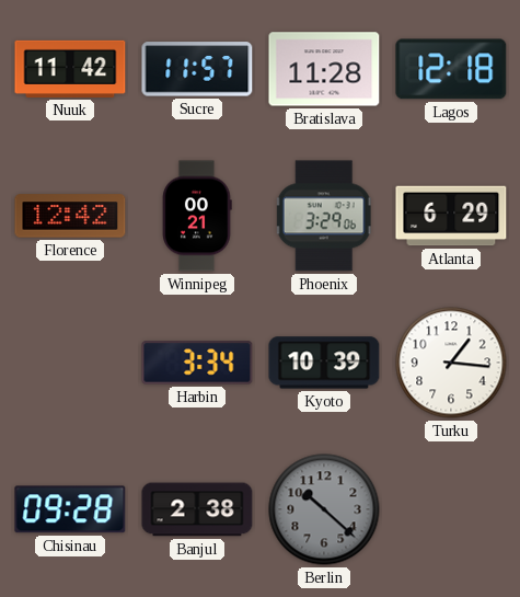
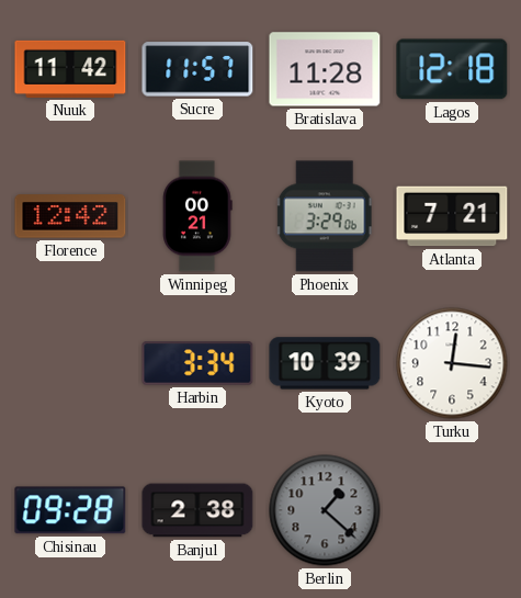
Atlanta: 6:29 -> 7:21
Turku: 1:16 -> 12:16
Berlin: 10:22 -> 1:22
